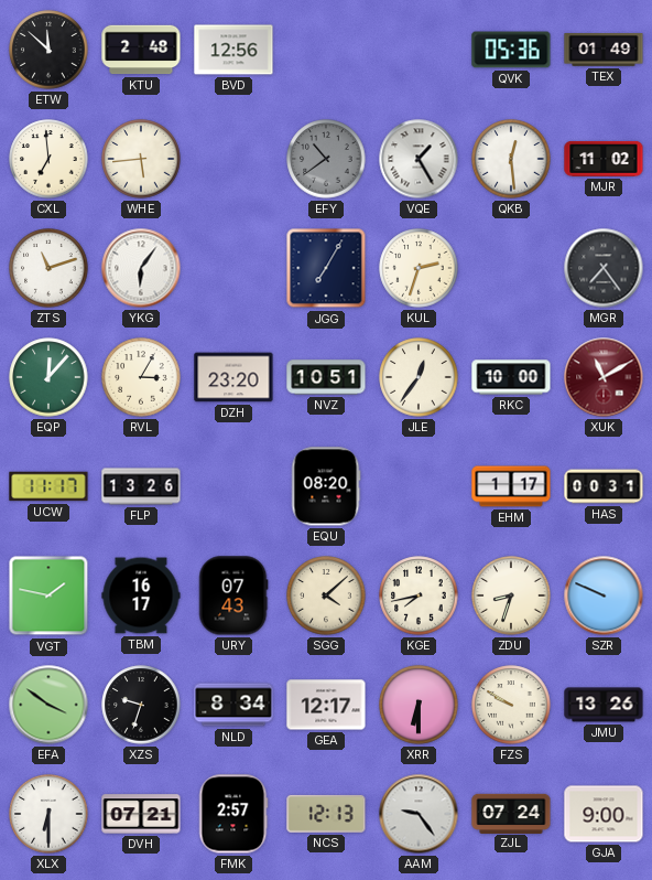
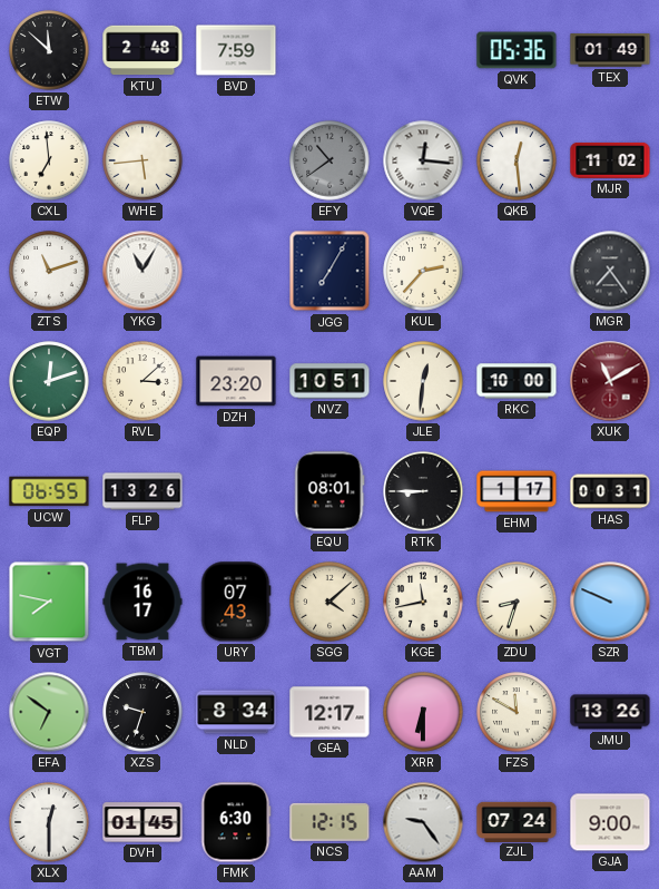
BVD: 12:56 -> 7:59
VQE: 1:25 -> 12:16
YKG: 6:06 -> 11:05
KUL: 2:33 -> 2:37
EQP: 12:07 -> 12:12
RVL: 3:05 -> 3:08
JLE: 12:36 -> 12:31
UCW: 11:17 -> 06:55
EQU: 08:20 -> 08:01
RTK: none -> 8:45
VGT: 1:47 -> 7:47
KGE: 7:43 -> 11:43
EFA: 3:51 -> 6:51
FZS: 9:50 -> 11:50
XLX: 6:30 -> 12:30
DVH: 07:21 -> 01:45
FMK: 2:57 -> 6:30
NCS: 12:13 -> 12:15
